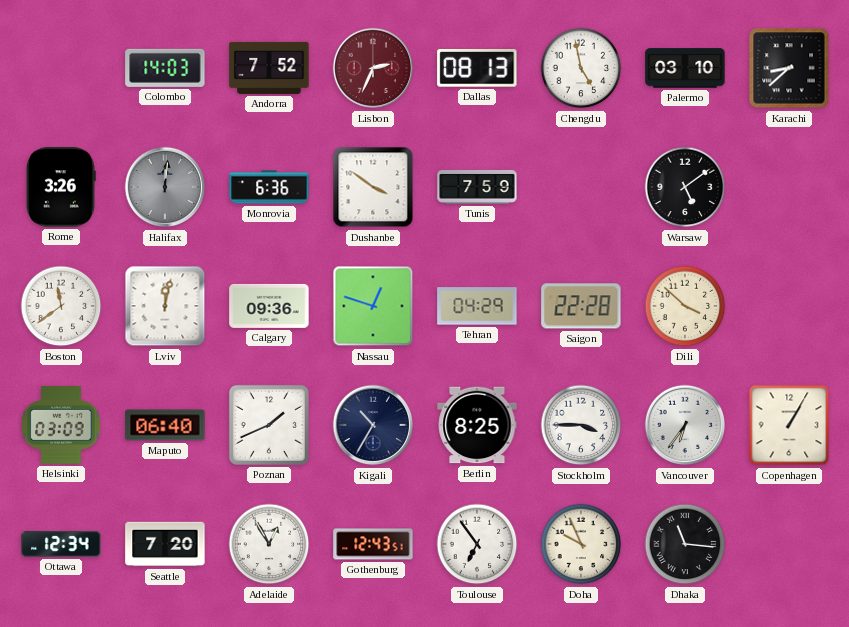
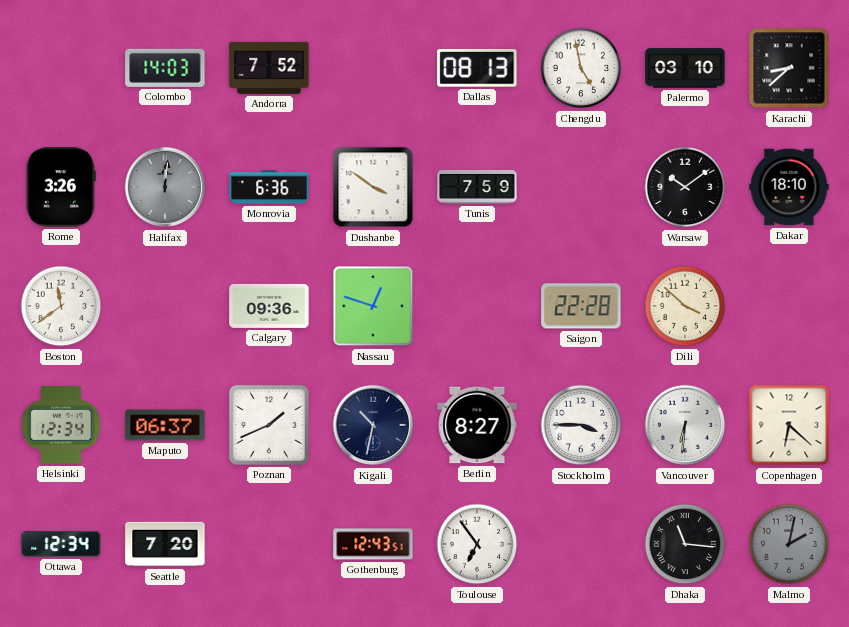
Lisbon: 2:34 -> none
Warsaw: 5:09 -> 10:09
Dakar: none -> 18:10
Lviv: 12:02 -> none
Tehran: 04:29 -> none
Helsinki: 03:09 -> 12:34
Maputo: 06:40 -> 06:37
Kigali: 10:35 -> 10:32
Berlin: 8:25 -> 8:27
Vancouver: 6:36 -> 6:31
Copenhagen: 1:05 -> 6:22
Adelaide: 12:55 -> none
Doha: 9:56 -> none
Malmo: none -> 2:02
